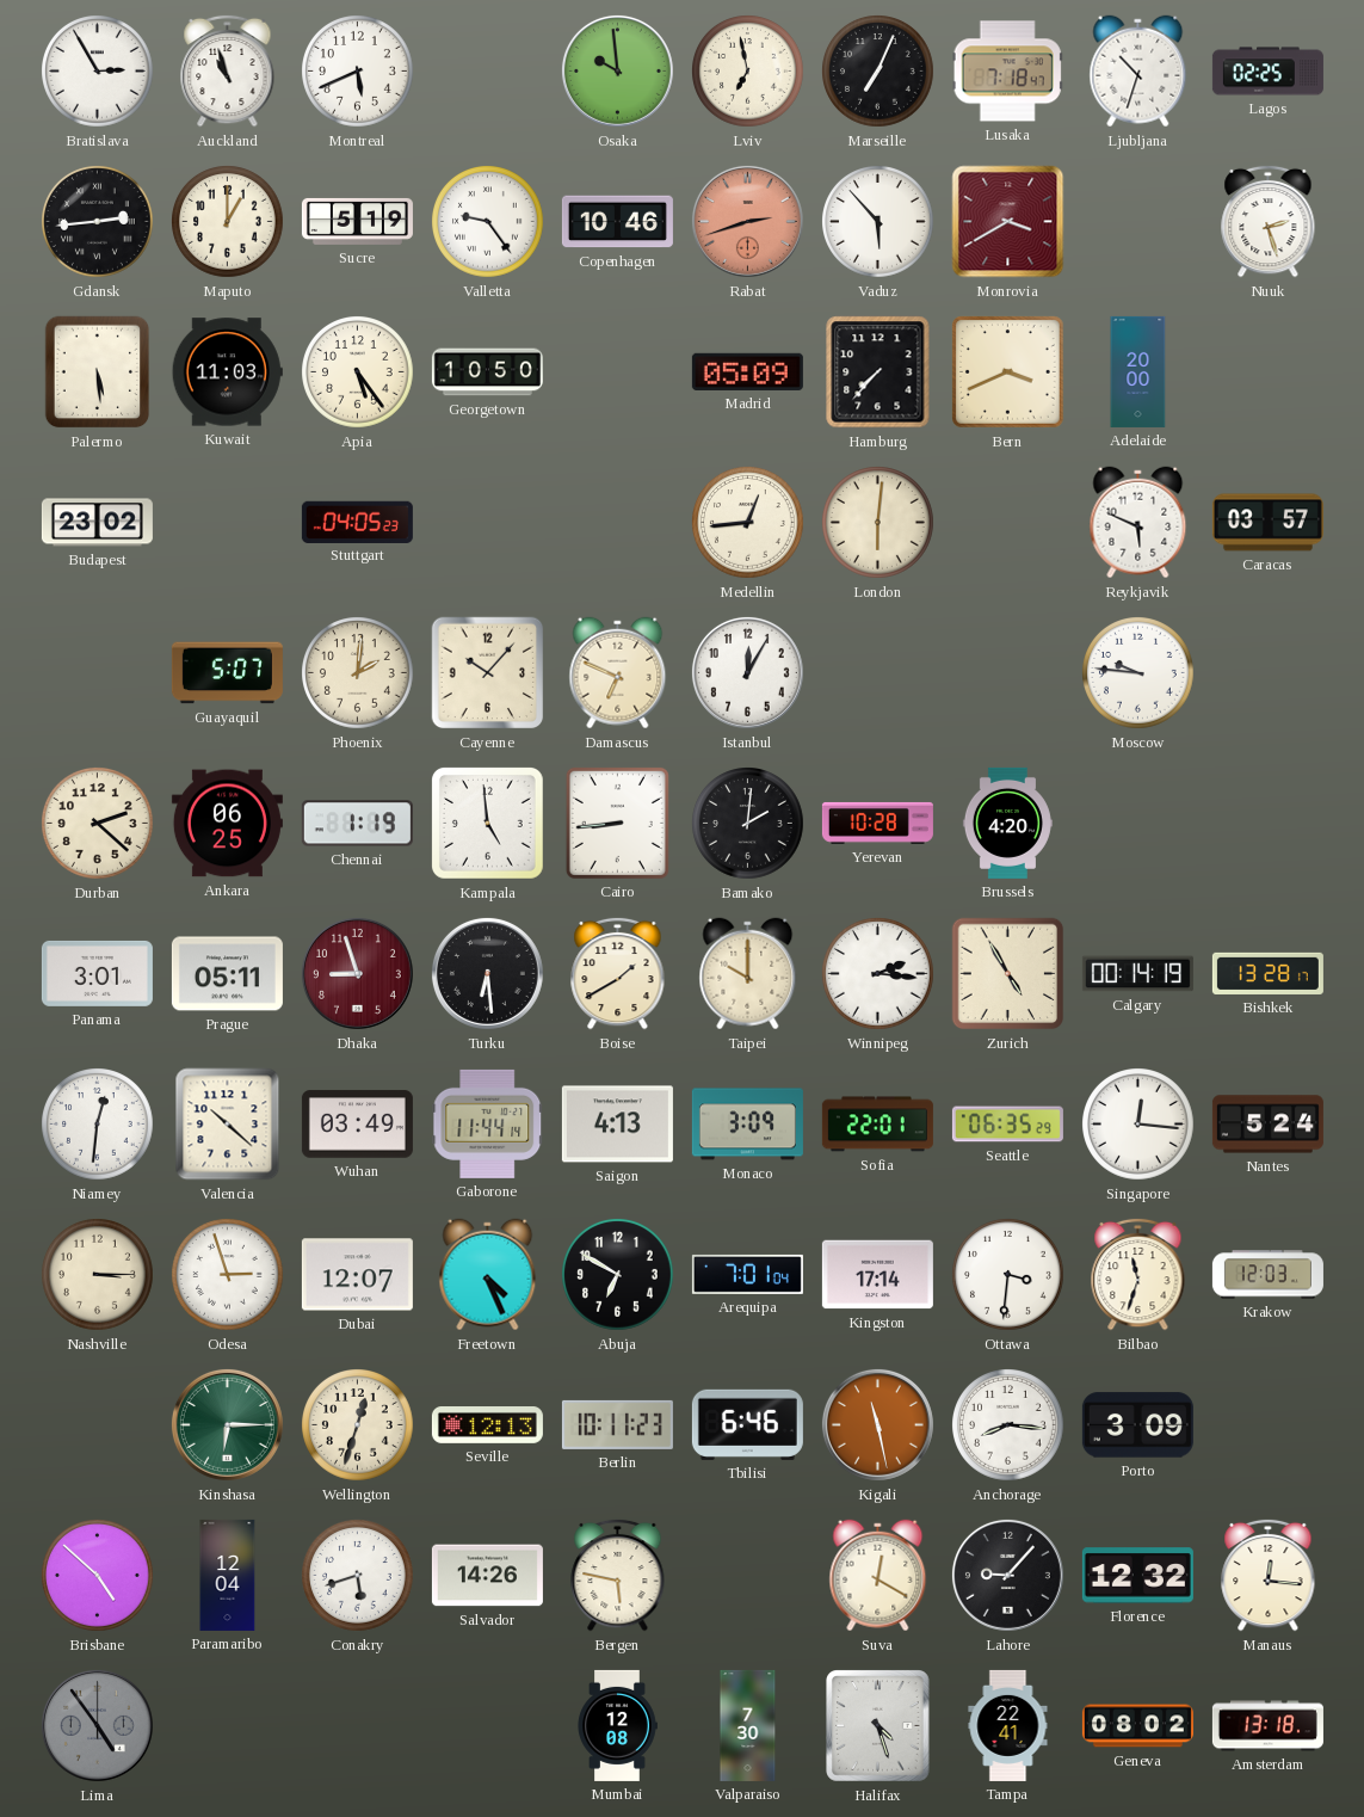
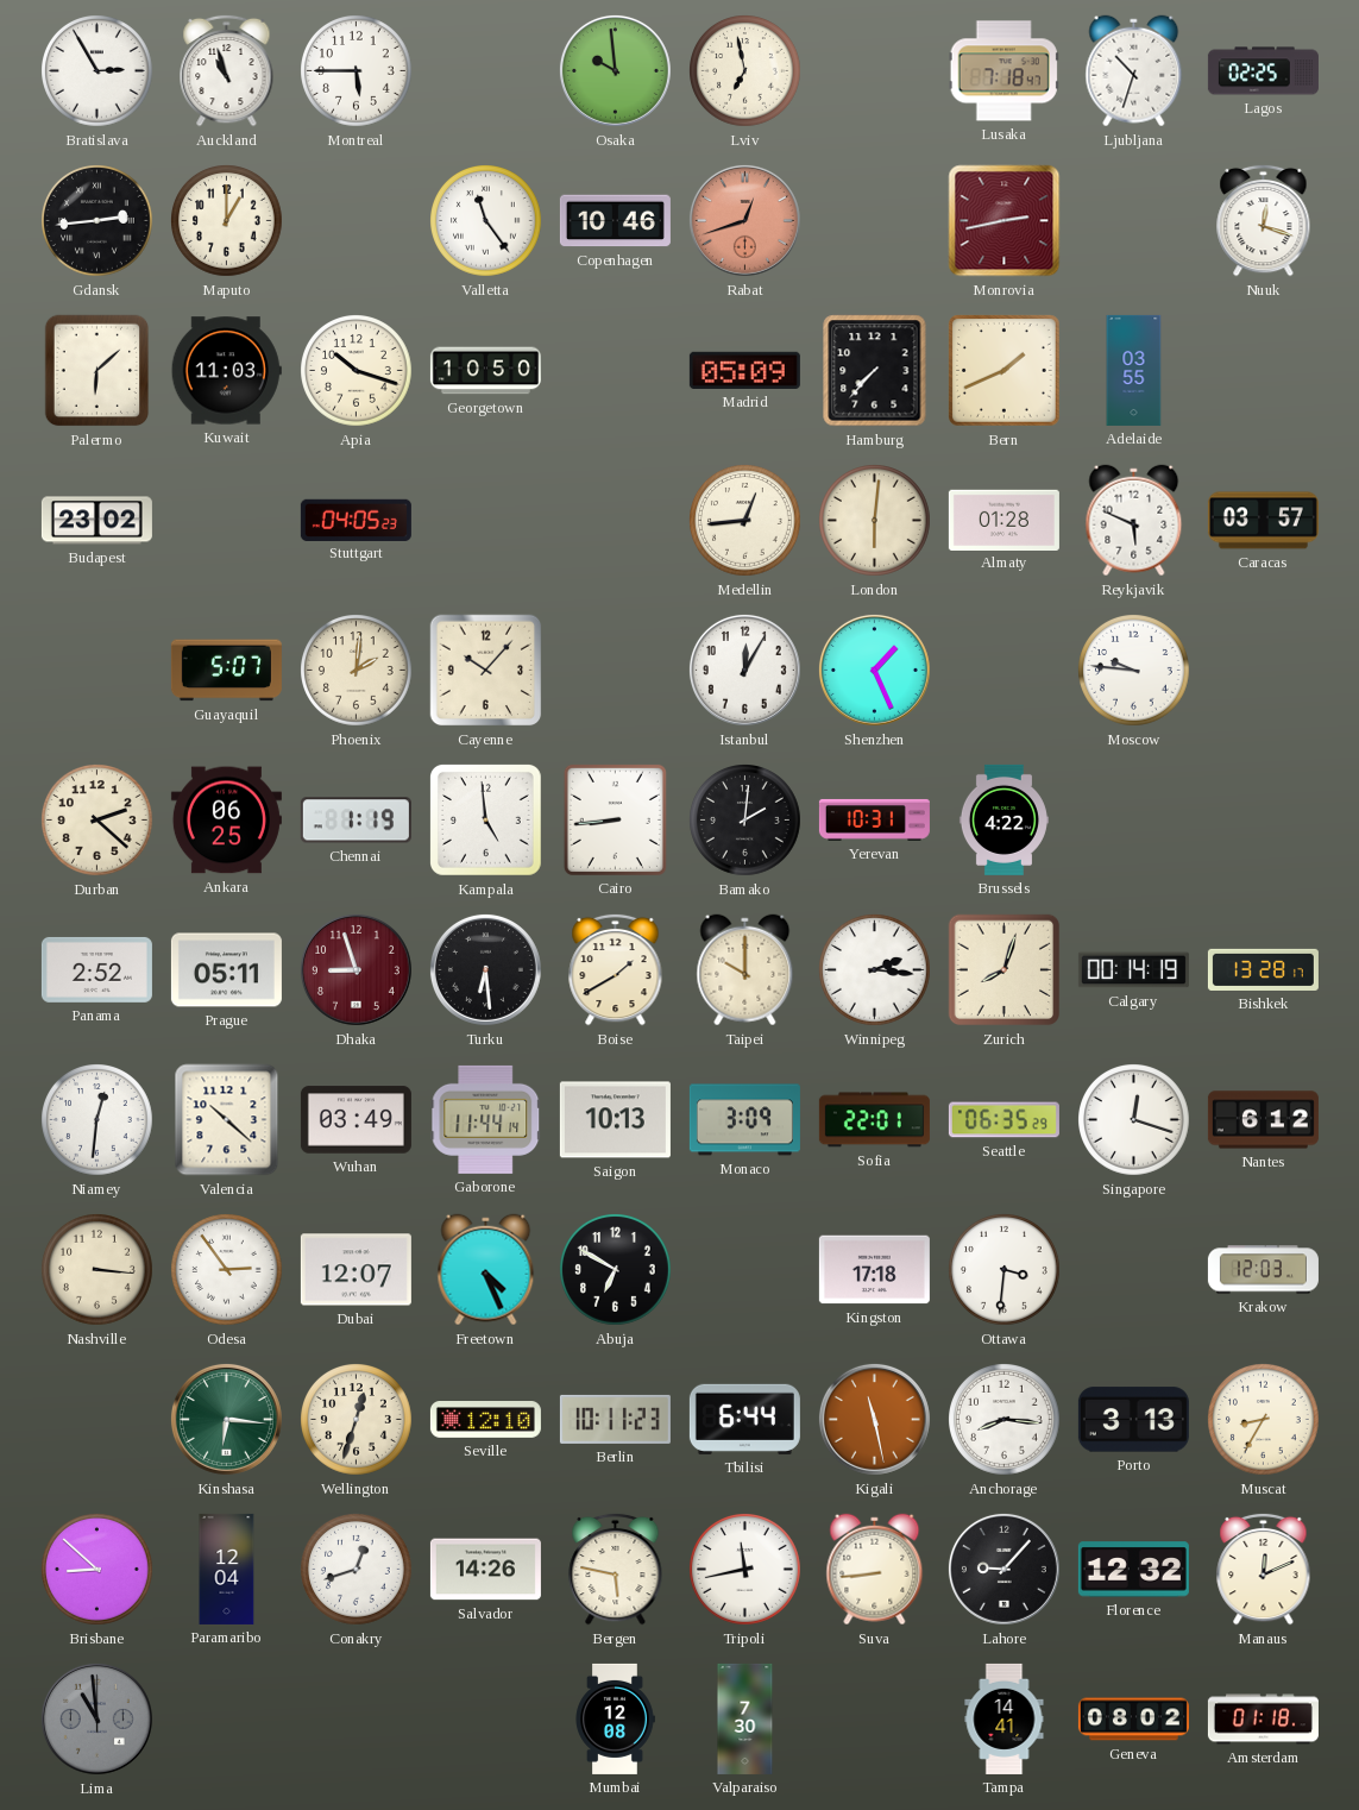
Montreal: 5:41 -> 5:45
Marseille: 7:04 -> none
Sucre: 5:19 -> none
Valletta: 9:24 -> 11:24
Rabat: 2:42 -> 12:42
Vaduz: 5:53 -> none
Monrovia: 3:40 -> 2:43
Nuuk: 2:27 -> 12:18
Palermo: 5:29 -> 6:08
Apia: 5:24 -> 10:18
Bern: 3:41 -> 1:41
Adelaide: 20:00 -> 03:55
Almaty: none -> 01:28
Damascus: 6:49 -> none
Shenzhen: none -> 1:26
Yerevan: 10:28 -> 10:31
Brussels: 4:20 -> 4:22
Panama: 3:01 -> 2:52
Zurich: 4:55 -> 8:03
Saigon: 4:13 -> 10:13
Singapore: 12:16 -> 12:18
Nantes: 5:24 -> 6:12
Nashville: 3:15 -> 3:16
Odesa: 2:57 -> 2:54
Arequipa: 7:01 -> none
Kingston: 17:14 -> 17:18
Bilbao: 11:33 -> none
Kinshasa: 6:15 -> 6:16
Seville: 12:13 -> 12:10
Tbilisi: 6:46 -> 6:44
Porto: 3:09 -> 3:13
Muscat: none -> 8:35
Brisbane: 4:52 -> 8:52
Conakry: 5:42 -> 12:42
Tripoli: none -> 11:43
Suva: 12:20 -> 8:44
Manaus: 12:16 -> 12:11
Lima: 4:54 -> 10:59
Halifax: 4:27 -> none
Tampa: 22:41 -> 14:41
Amsterdam: 13:18 -> 01:18
